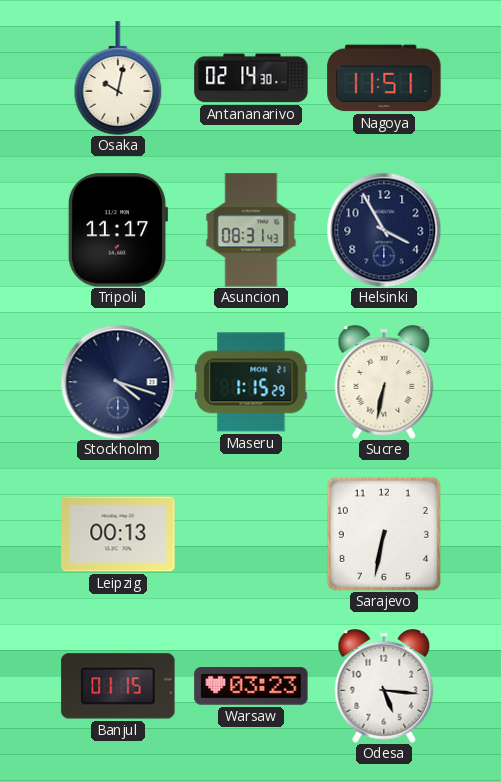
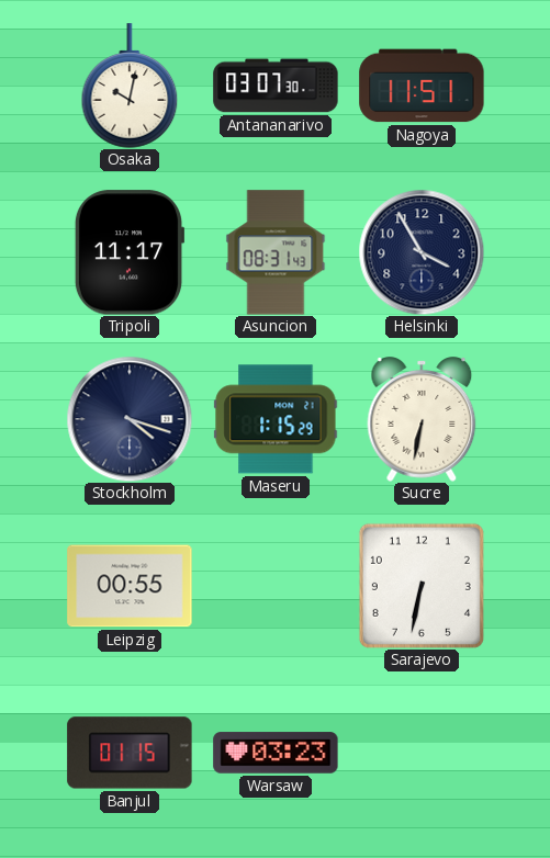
Antananarivo: 02:14 -> 03:07
Leipzig: 00:13 -> 00:55
Odesa: 5:16 -> none
